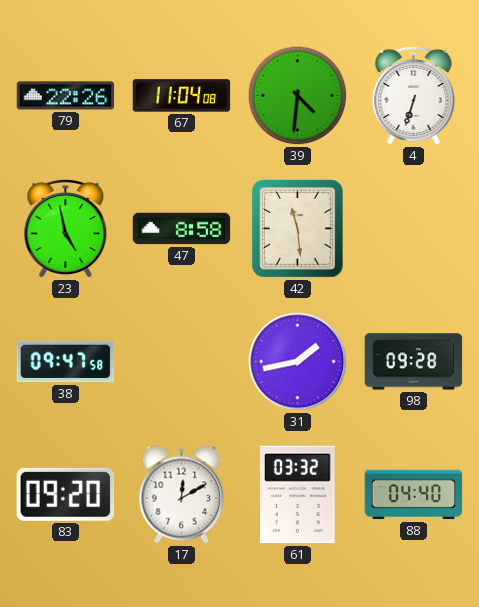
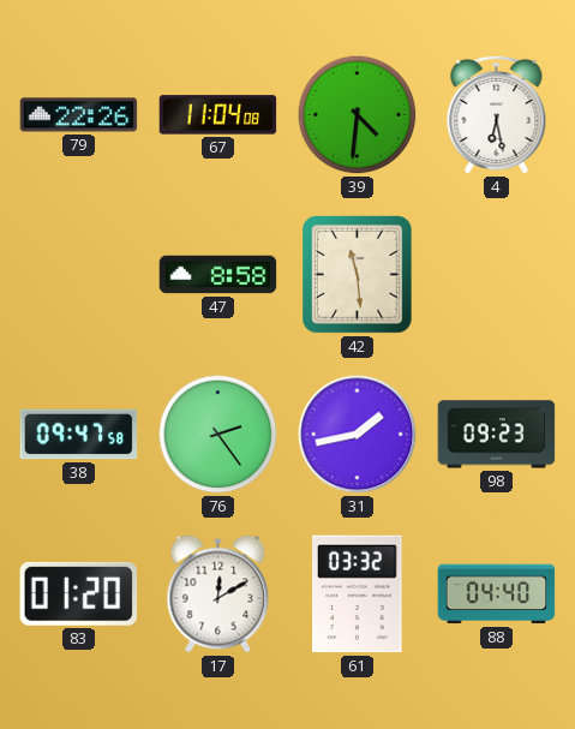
4: 6:33 -> 6:28
23: 4:58 -> none
76: none -> 2:24
98: 09:28 -> 09:23
83: 09:20 -> 01:20
